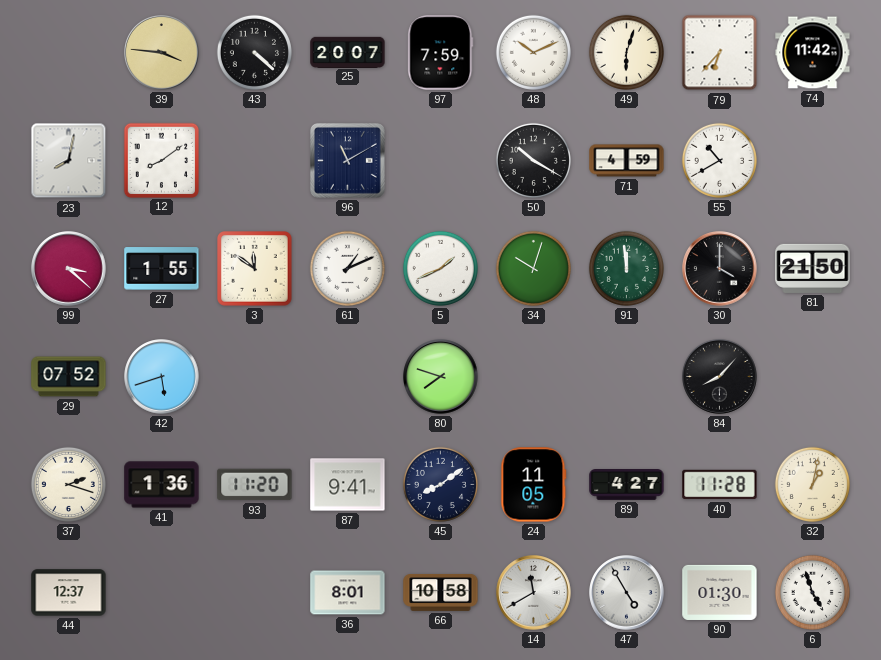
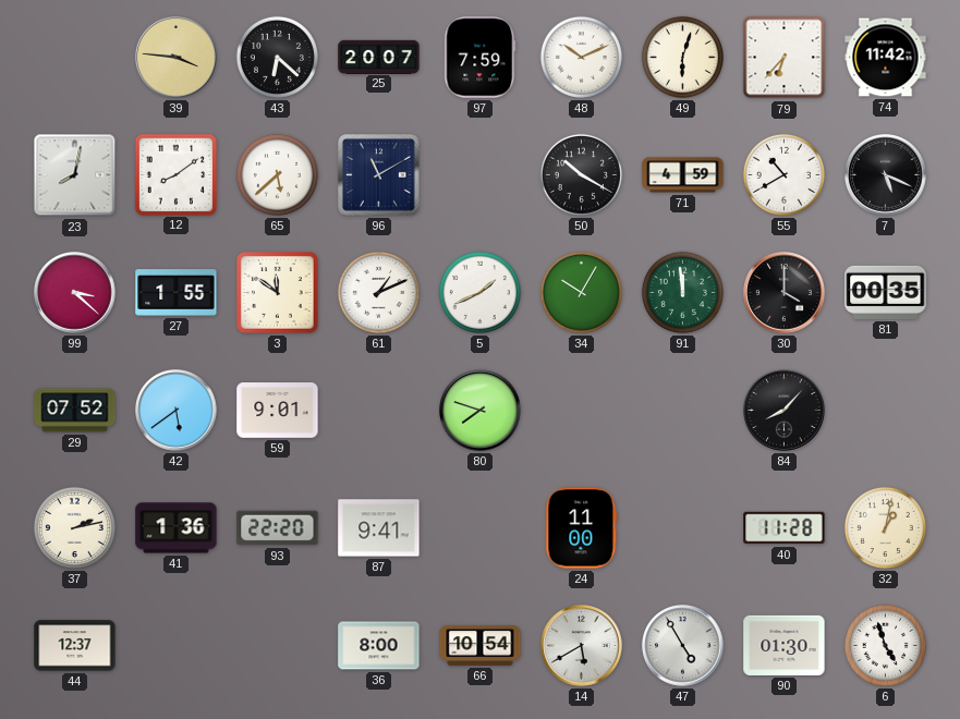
43: 4:22 -> 6:22
65: none -> 5:38
7: none -> 5:19
34: 10:03 -> 10:05
81: 21:50 -> 00:35
42: 5:42 -> 5:39
59: none -> 9:01
37: 2:18 -> 2:13
93: 11:20 -> 22:20
45: 8:09 -> none
24: 11:05 -> 11:00
89: 4:27 -> none
36: 8:01 -> 8:00
66: 10:58 -> 10:54
14: 11:40 -> 5:40
